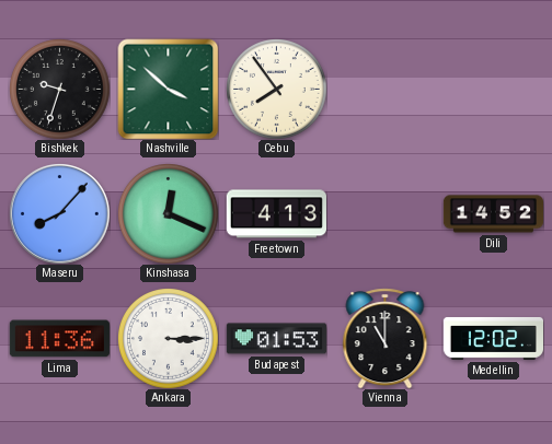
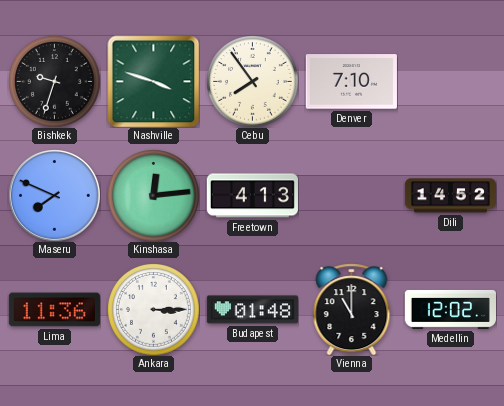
Nashville: 3:52 -> 3:48
Denver: none -> 7:10
Maseru: 8:07 -> 7:49
Kinshasa: 12:19 -> 12:14
Budapest: 01:53 -> 01:48
